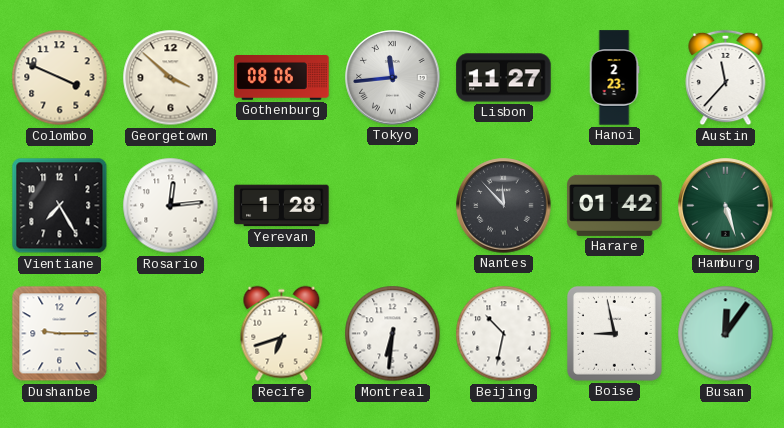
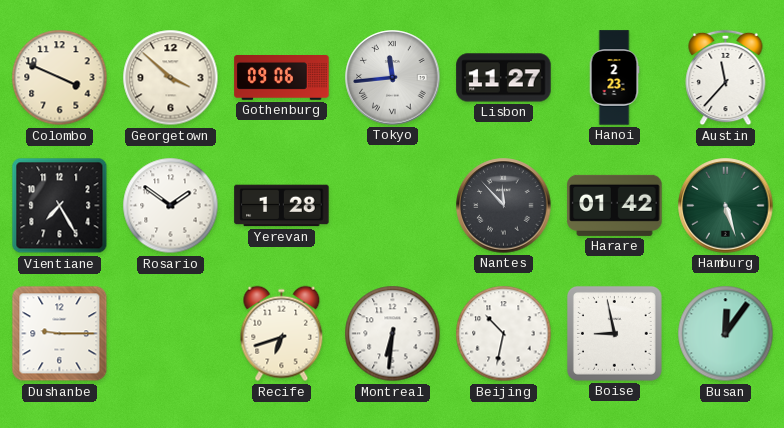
Gothenburg: 08:06 -> 09:06
Rosario: 12:14 -> 1:51
